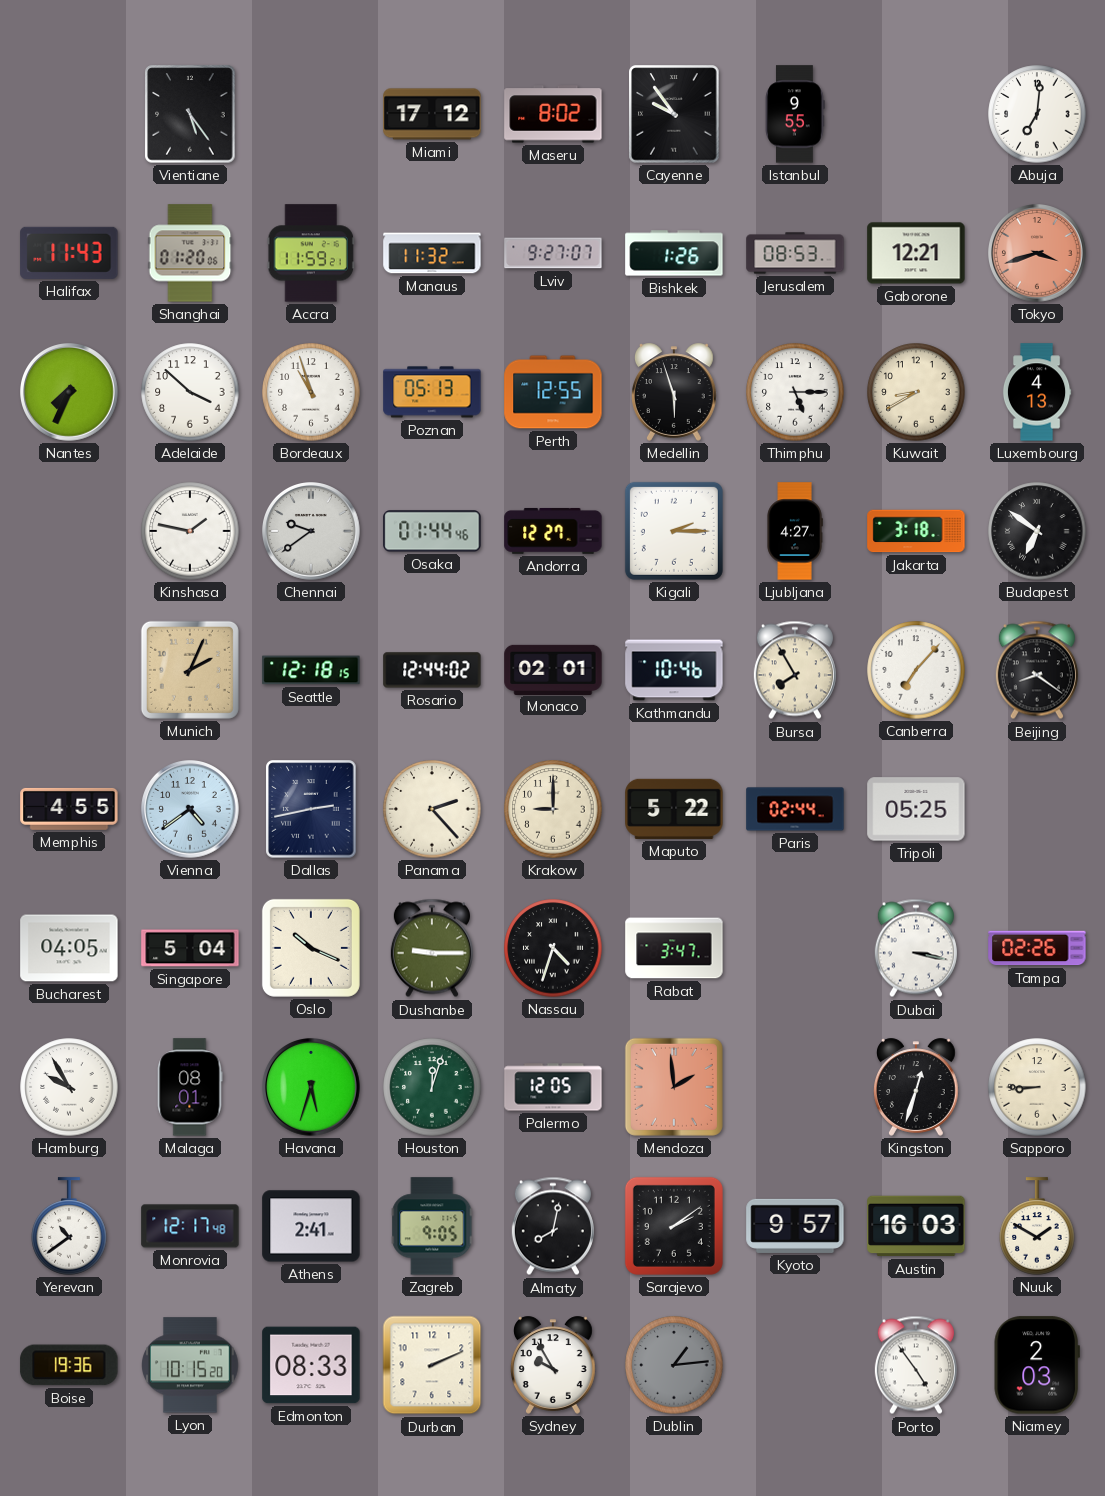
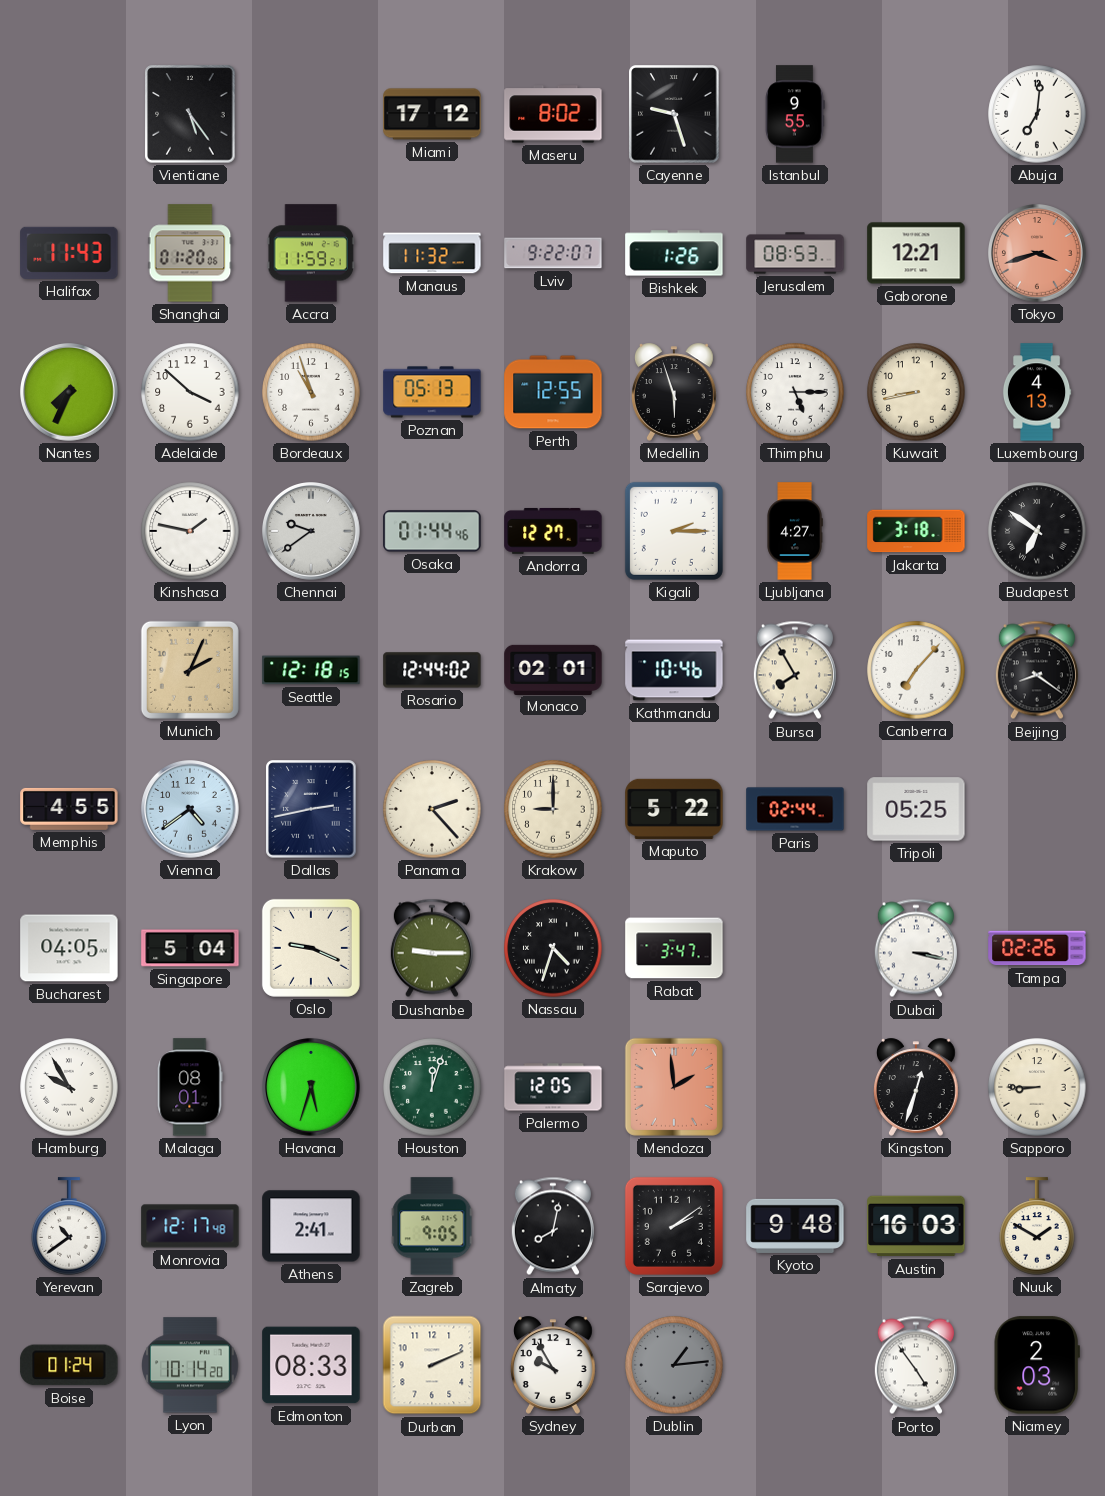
Cayenne: 9:54 -> 9:27
Lviv: 9:27 -> 9:22
Kuwait: 8:40 -> 8:43
Oslo: 10:19 -> 9:19
Kyoto: 9:57 -> 9:48
Boise: 19:36 -> 01:24
Lyon: 10:15 -> 10:14
